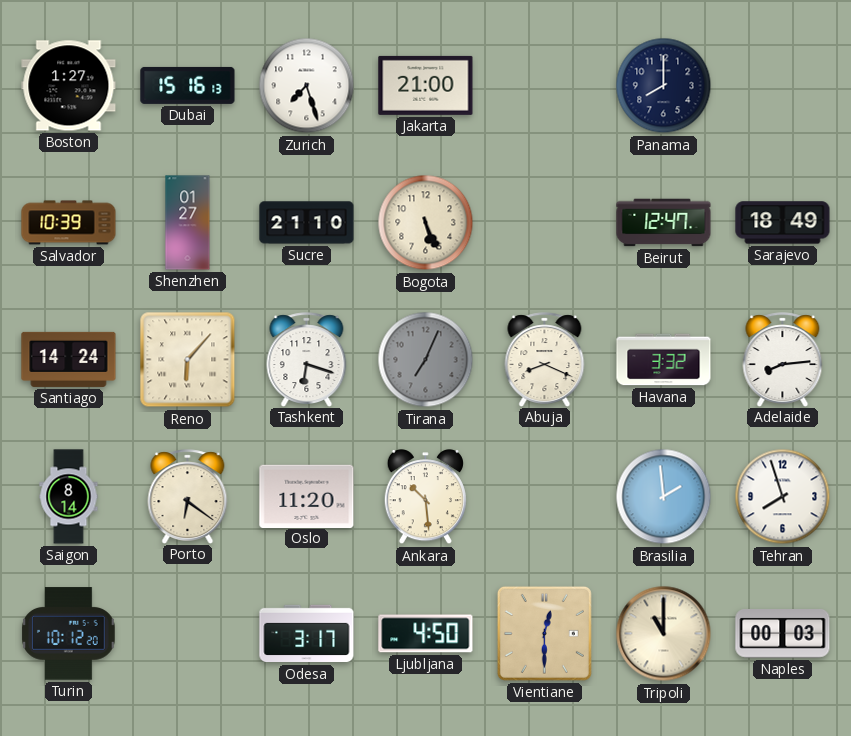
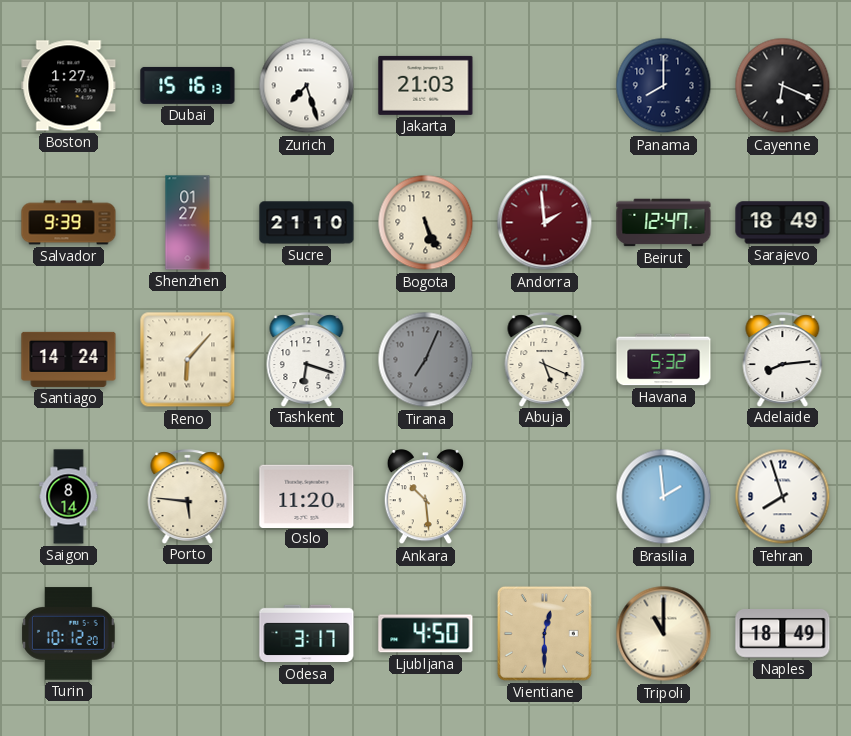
Jakarta: 21:00 -> 21:03
Cayenne: none -> 6:19
Salvador: 10:39 -> 9:39
Andorra: none -> 1:59
Abuja: 8:19 -> 5:19
Havana: 3:32 -> 5:32
Porto: 6:21 -> 5:46
Naples: 00:03 -> 18:49
